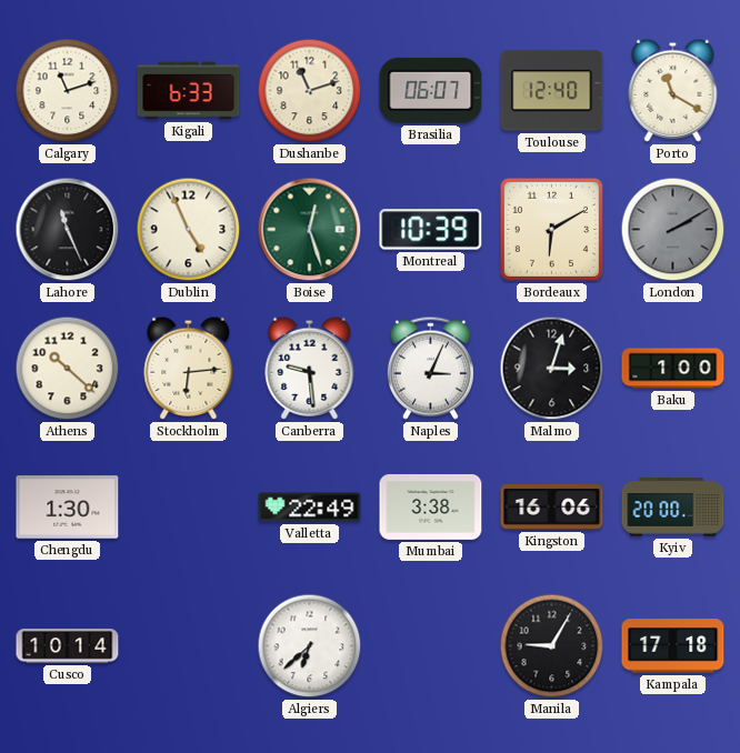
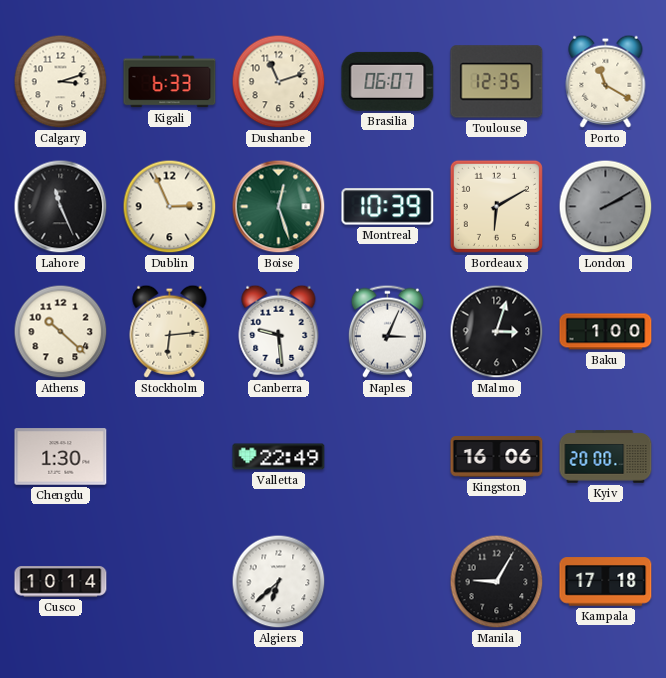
Calgary: 11:12 -> 3:12
Toulouse: 12:40 -> 12:35
Dublin: 4:56 -> 2:56
Mumbai: 3:38 -> none
